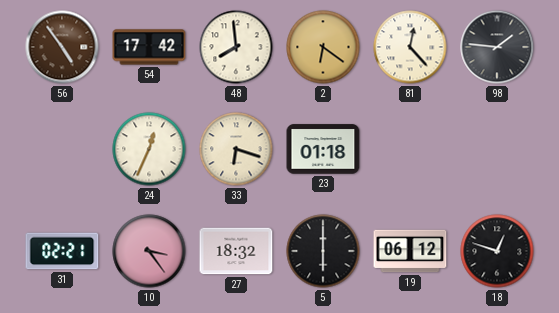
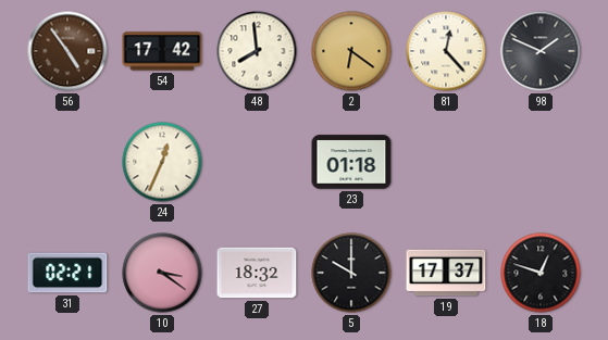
98: 1:46 -> 1:49
33: 6:18 -> none
10: 3:24 -> 3:21
5: 6:00 -> 10:00
19: 06:12 -> 17:37
